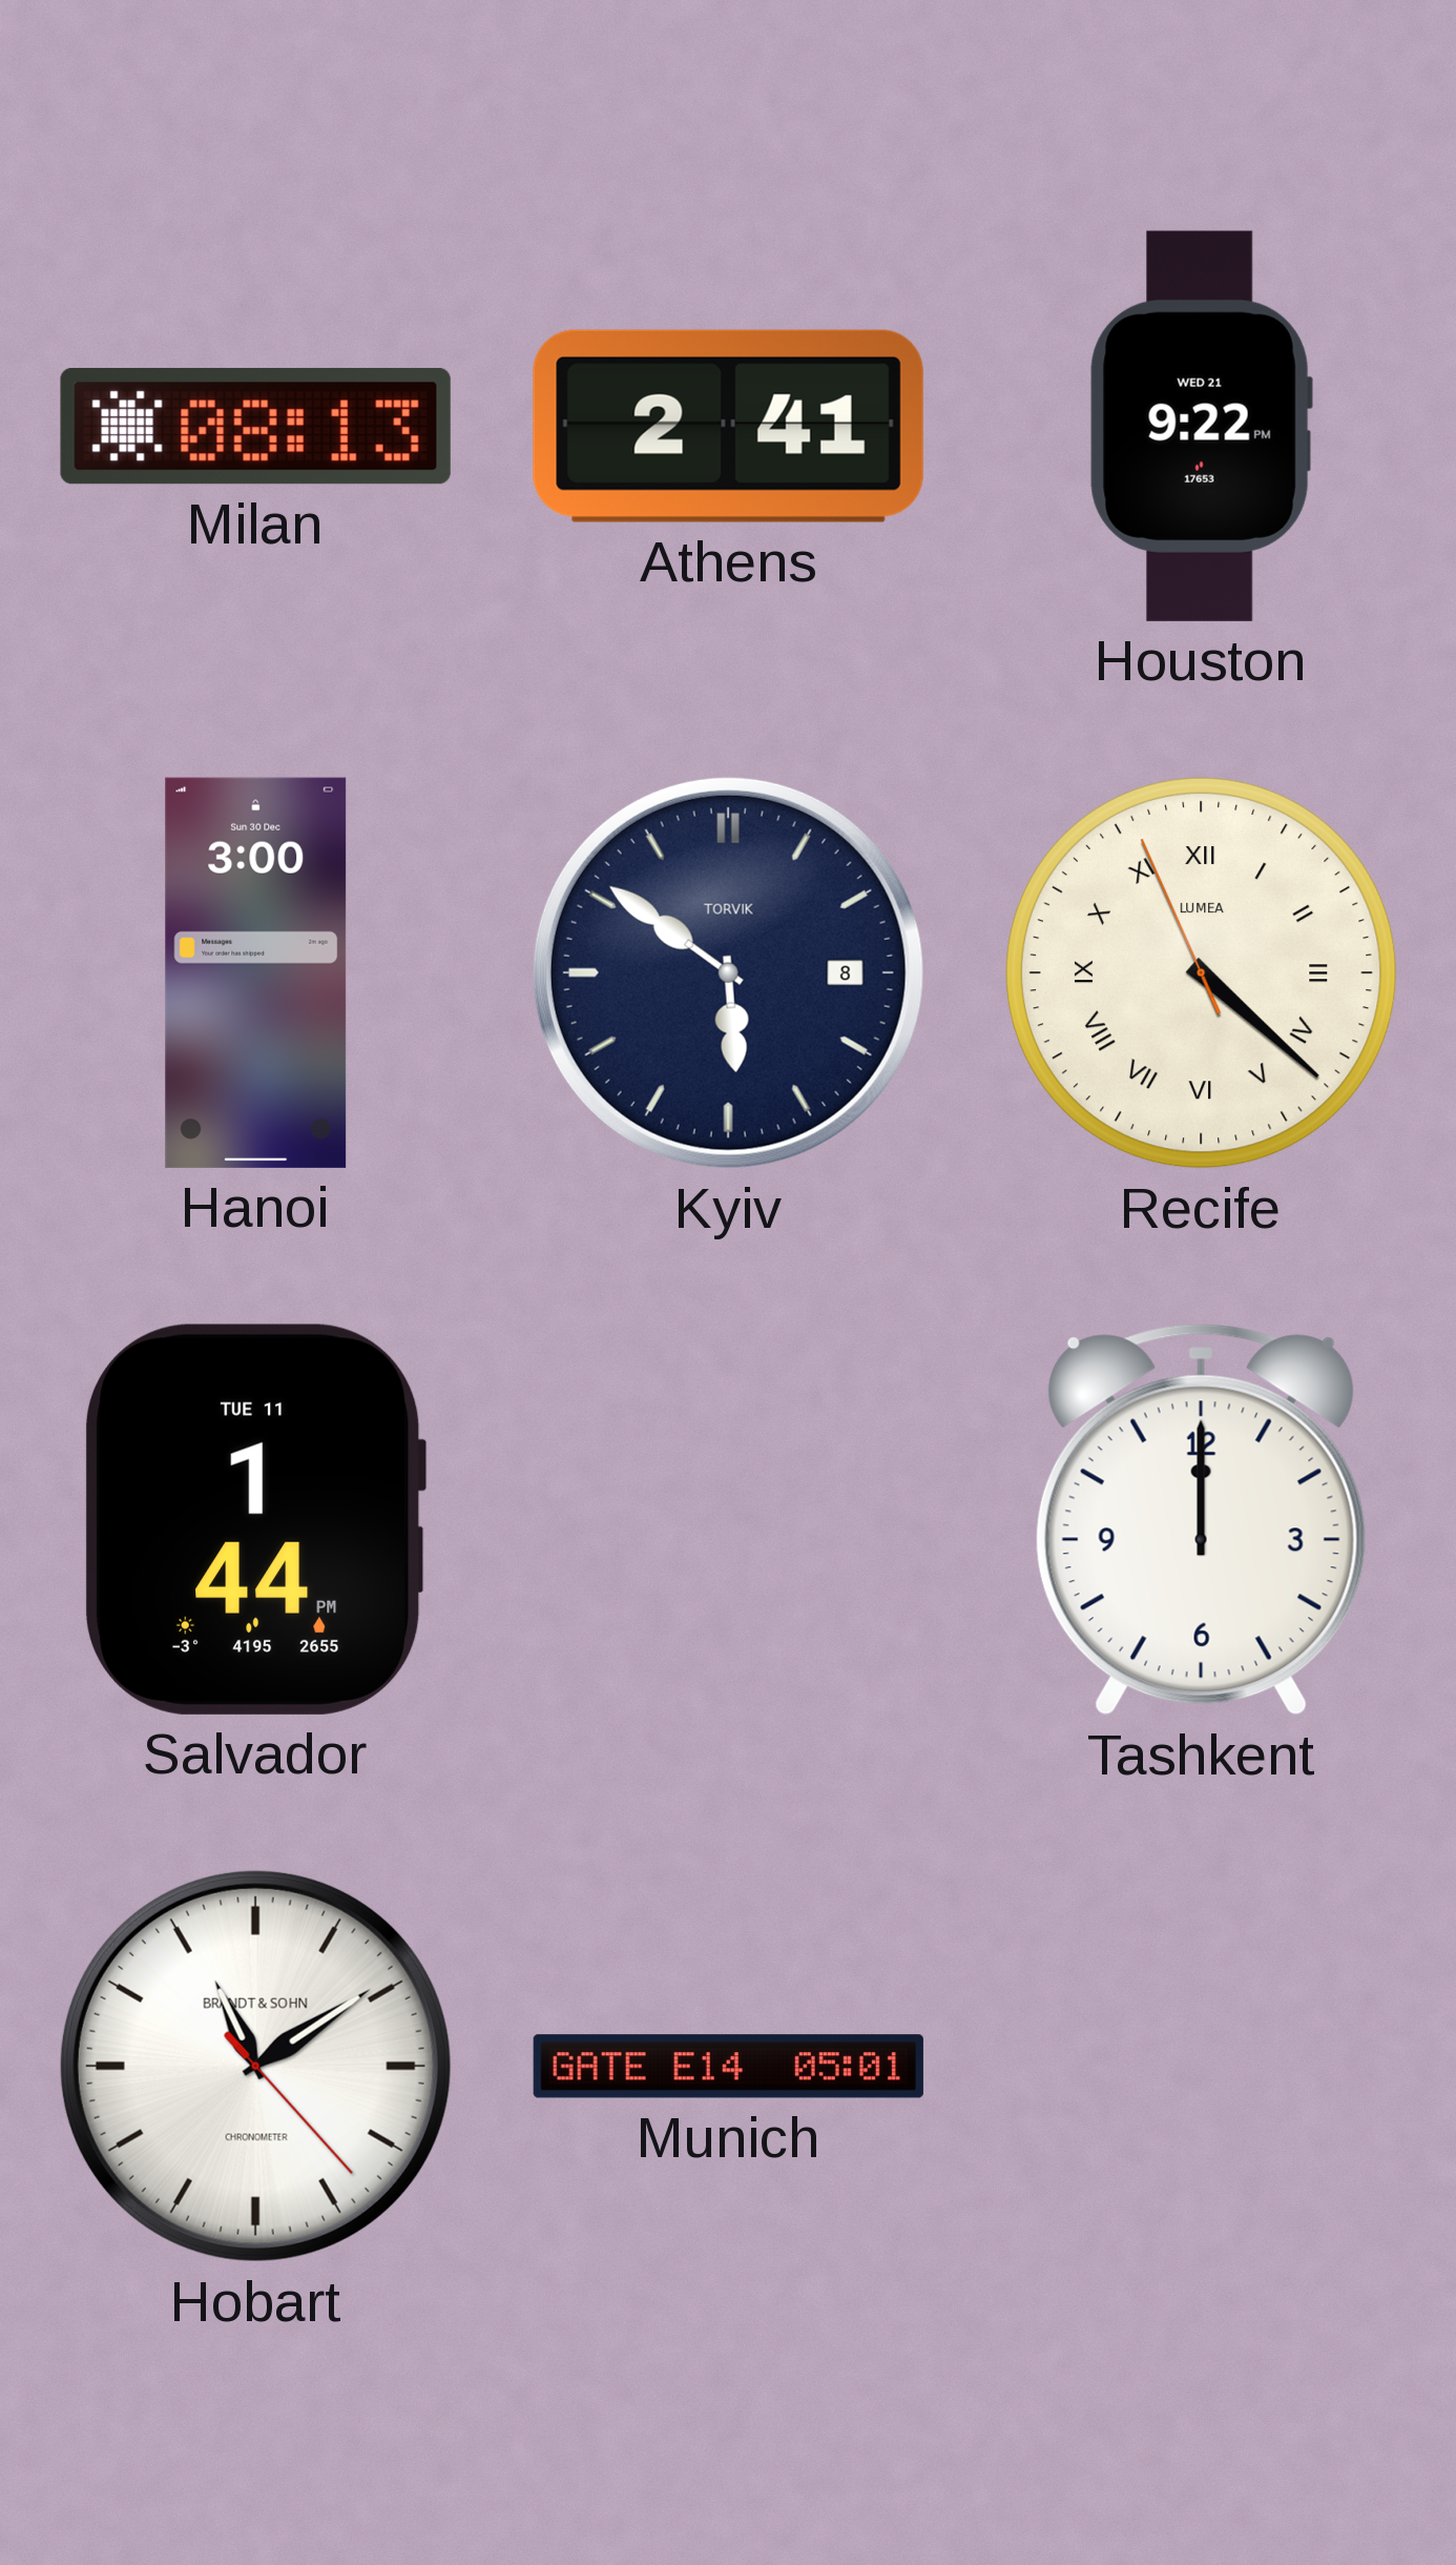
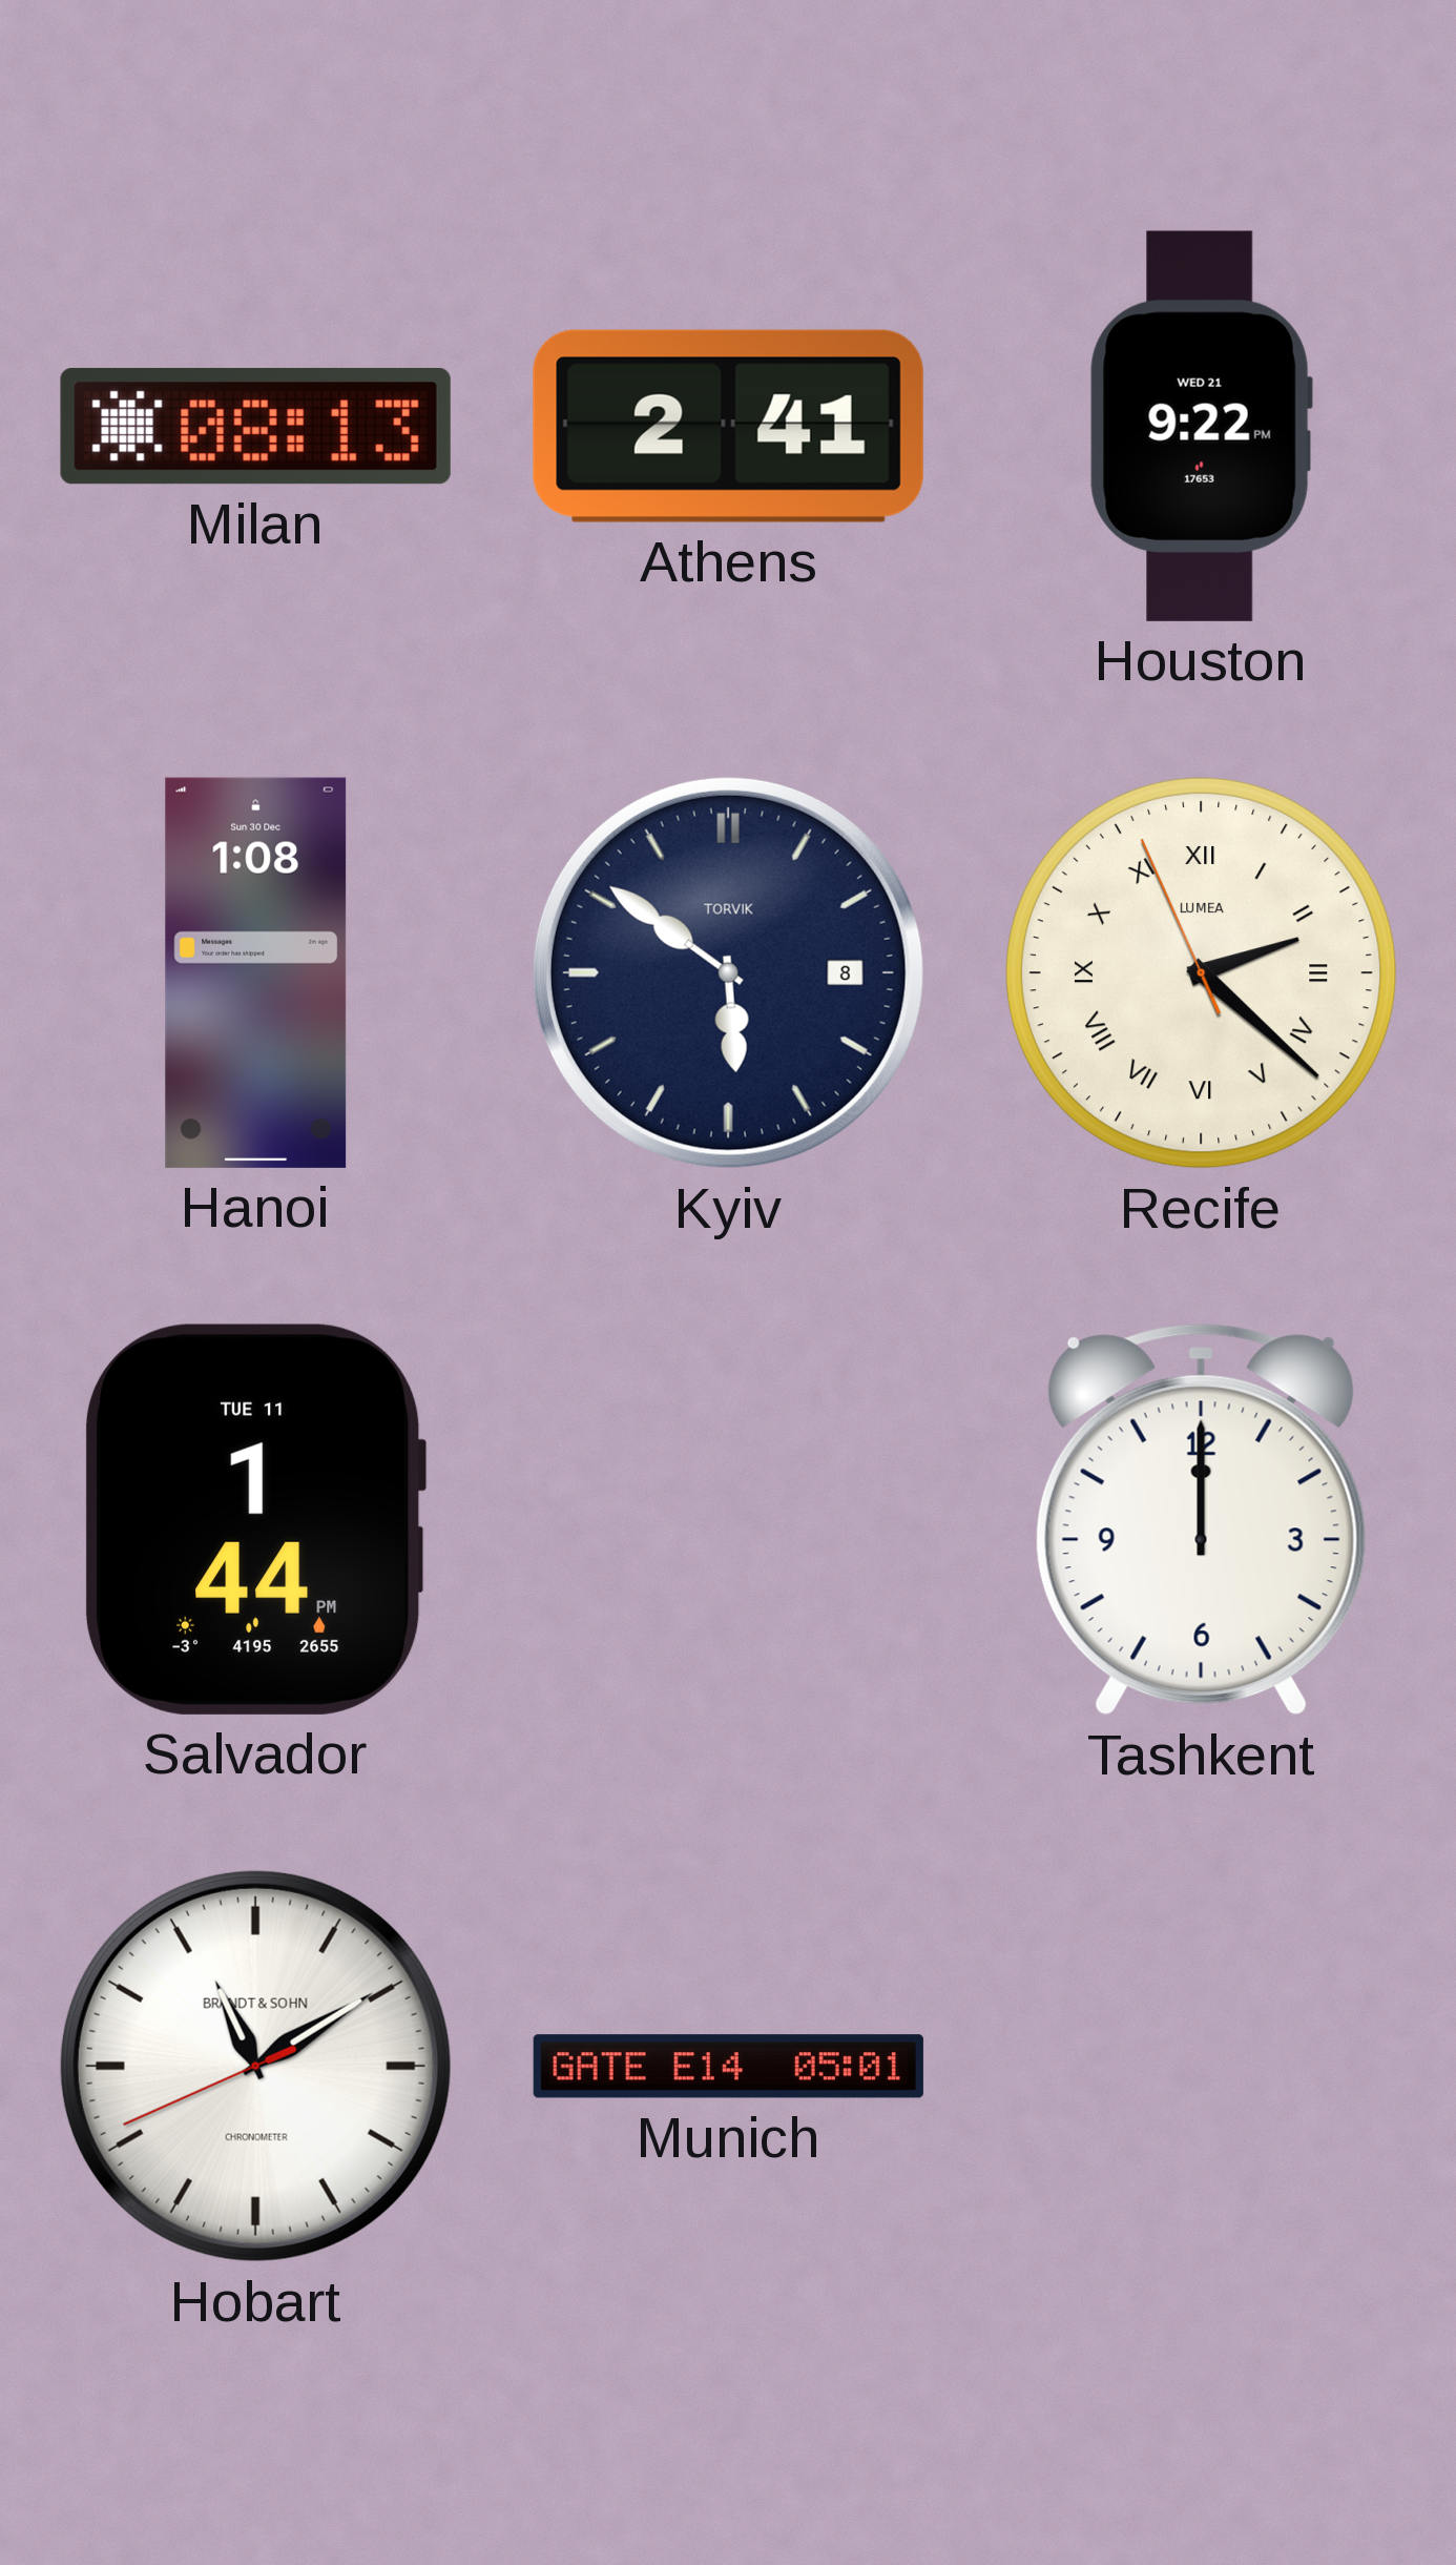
Hanoi: 3:00 -> 1:08
Recife: 4:21 -> 2:21
Hobart: 11:09:23 -> 11:09:41
